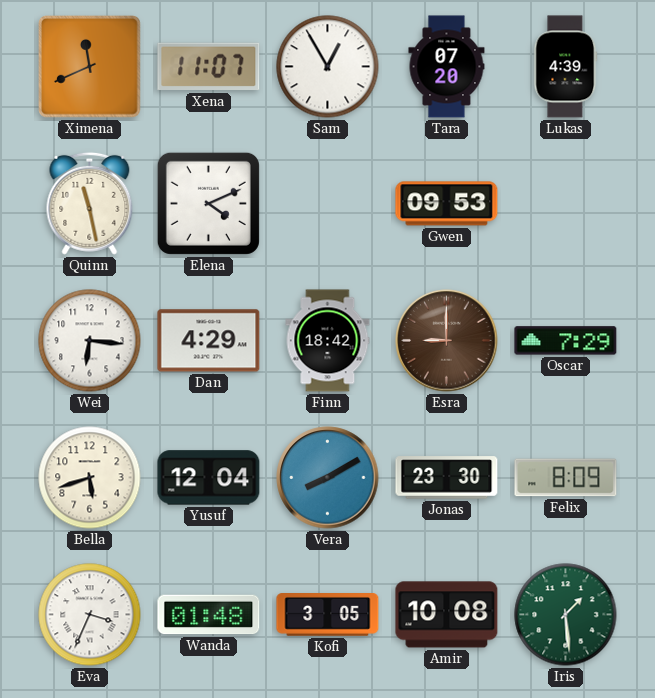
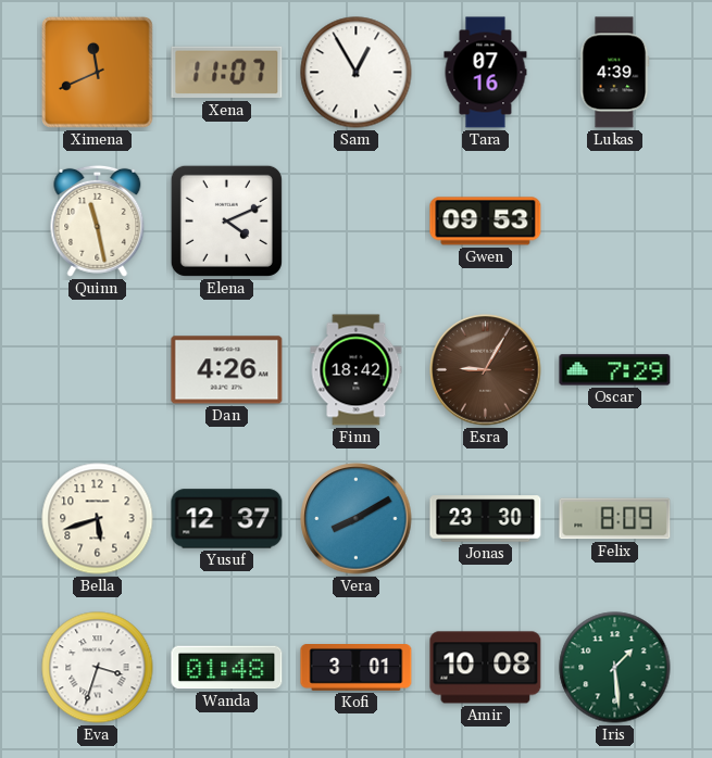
Tara: 07:20 -> 07:16
Wei: 6:16 -> none
Dan: 4:29 -> 4:26
Esra: 9:00 -> 9:05
Yusuf: 12:04 -> 12:37
Eva: 3:34 -> 3:33
Kofi: 3:05 -> 3:01
